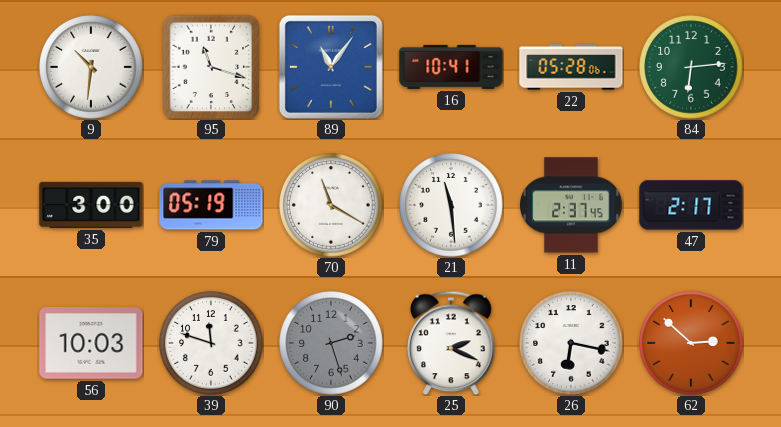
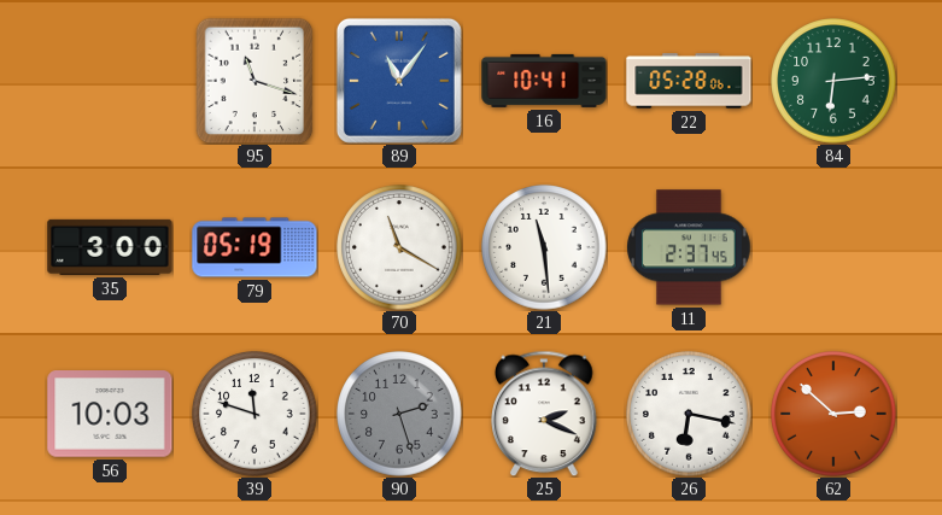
9: 10:31 -> none
47: 2:17 -> none
